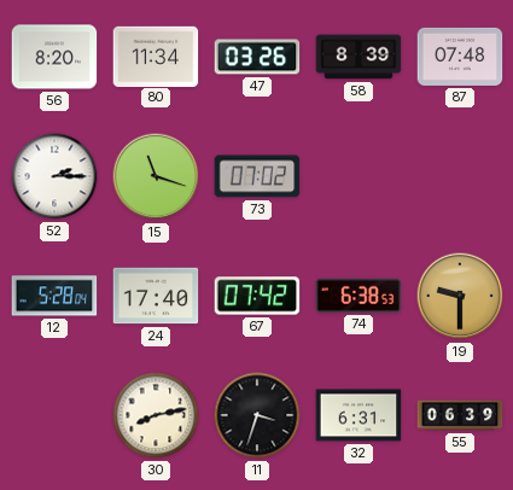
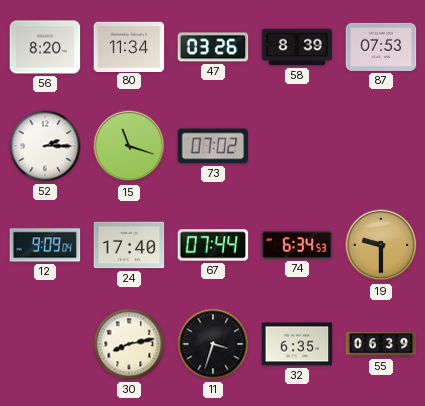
87: 07:48 -> 07:53
12: 5:28 -> 9:09
67: 07:42 -> 07:44
74: 6:38 -> 6:34
32: 6:31 -> 6:35
